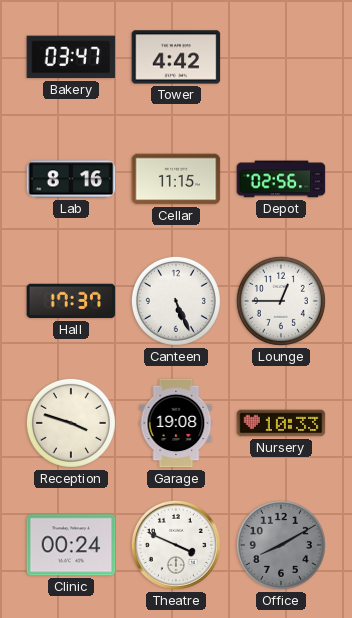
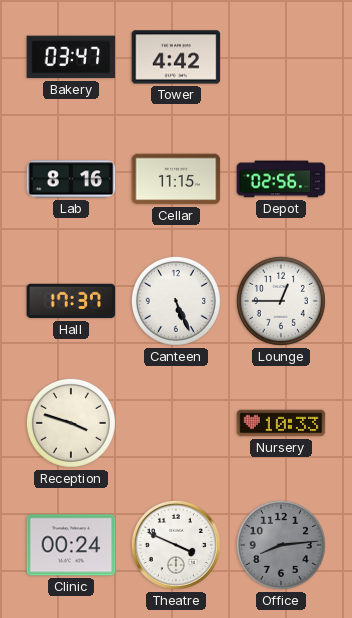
Garage: 19:08 -> none
Office: 8:10 -> 8:14
